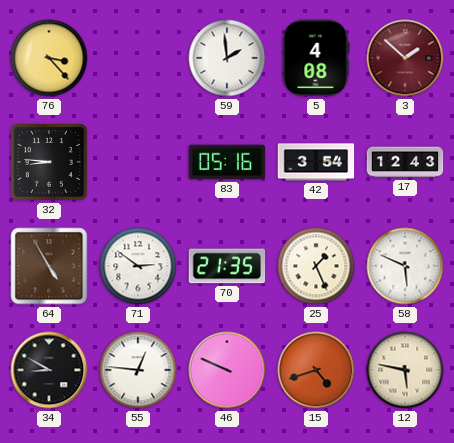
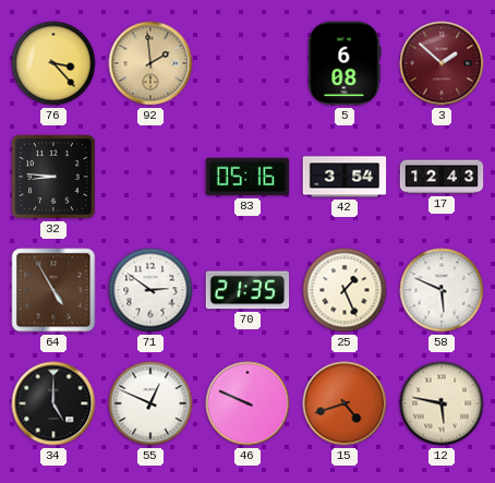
92: none -> 1:59
59: 1:59 -> none
5: 4:08 -> 6:08
34: 8:50 -> 5:00
55: 12:46 -> 12:49
